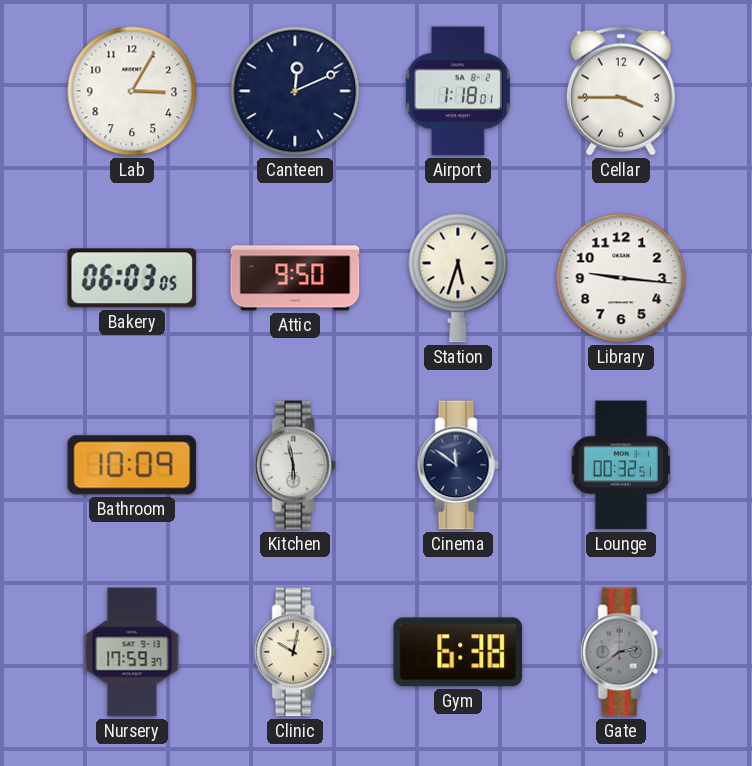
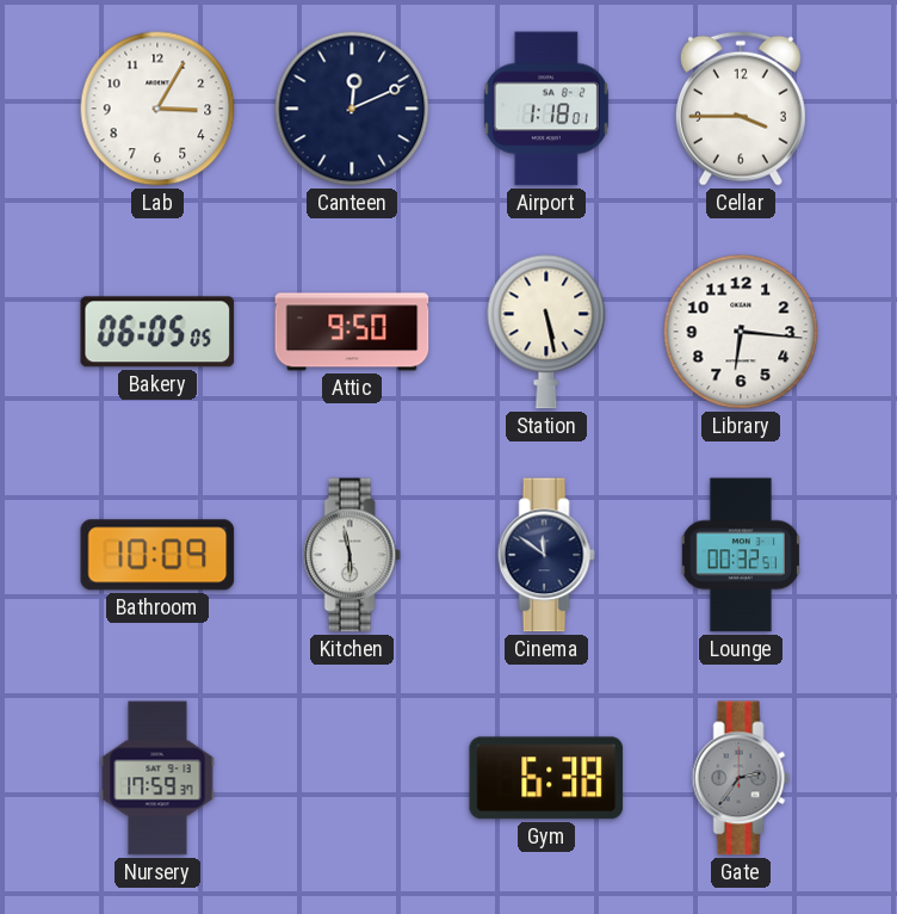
Bakery: 06:03 -> 06:05
Station: 5:33 -> 5:28
Library: 9:16 -> 6:16
Clinic: 10:02 -> none
Gate: 2:39 -> 2:36
